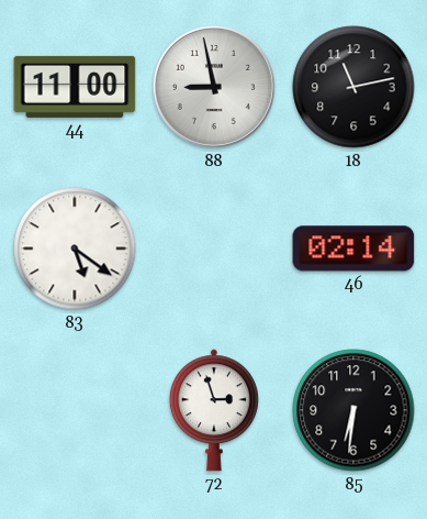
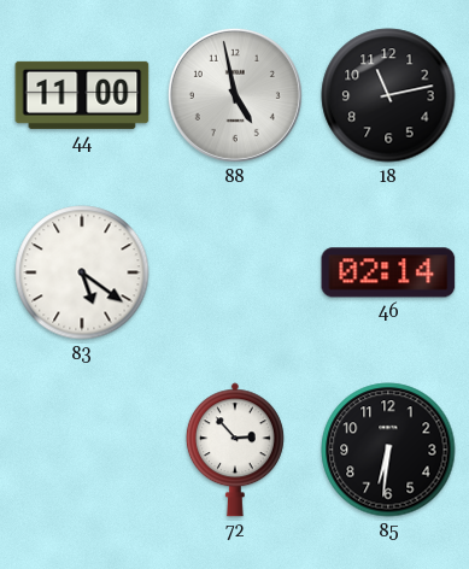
88: 8:58 -> 4:58
72: 2:57 -> 2:53
